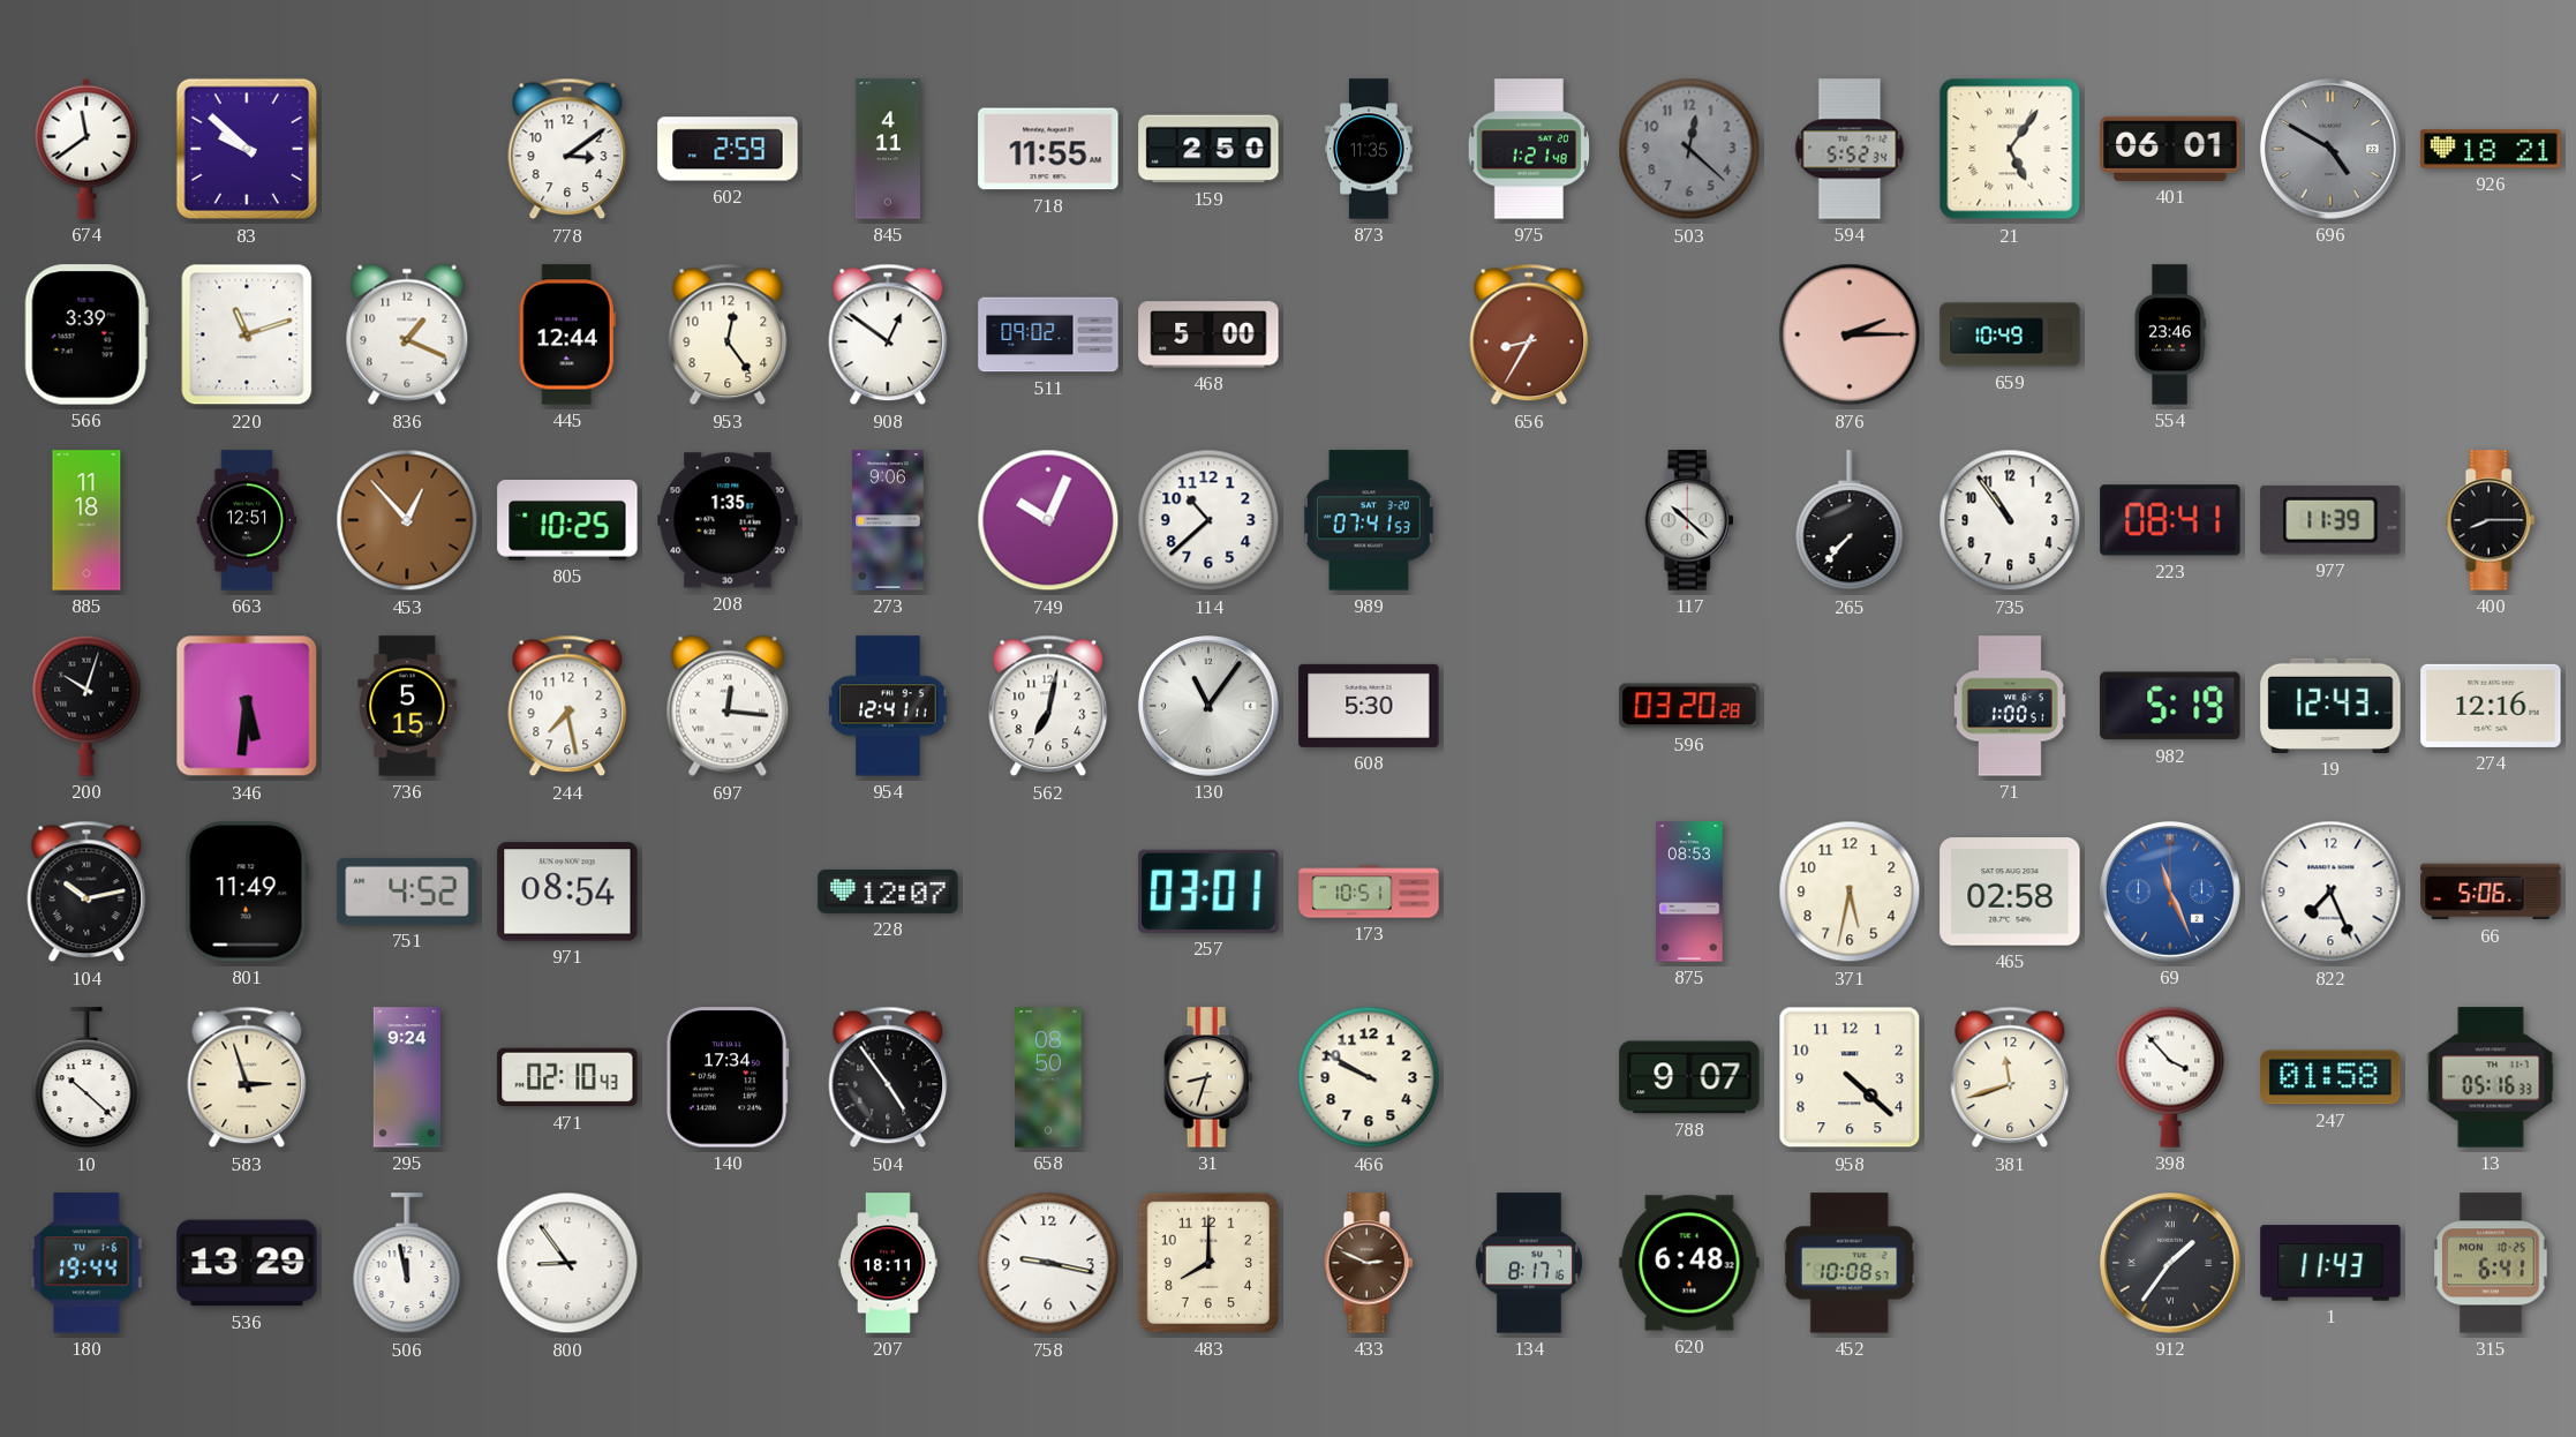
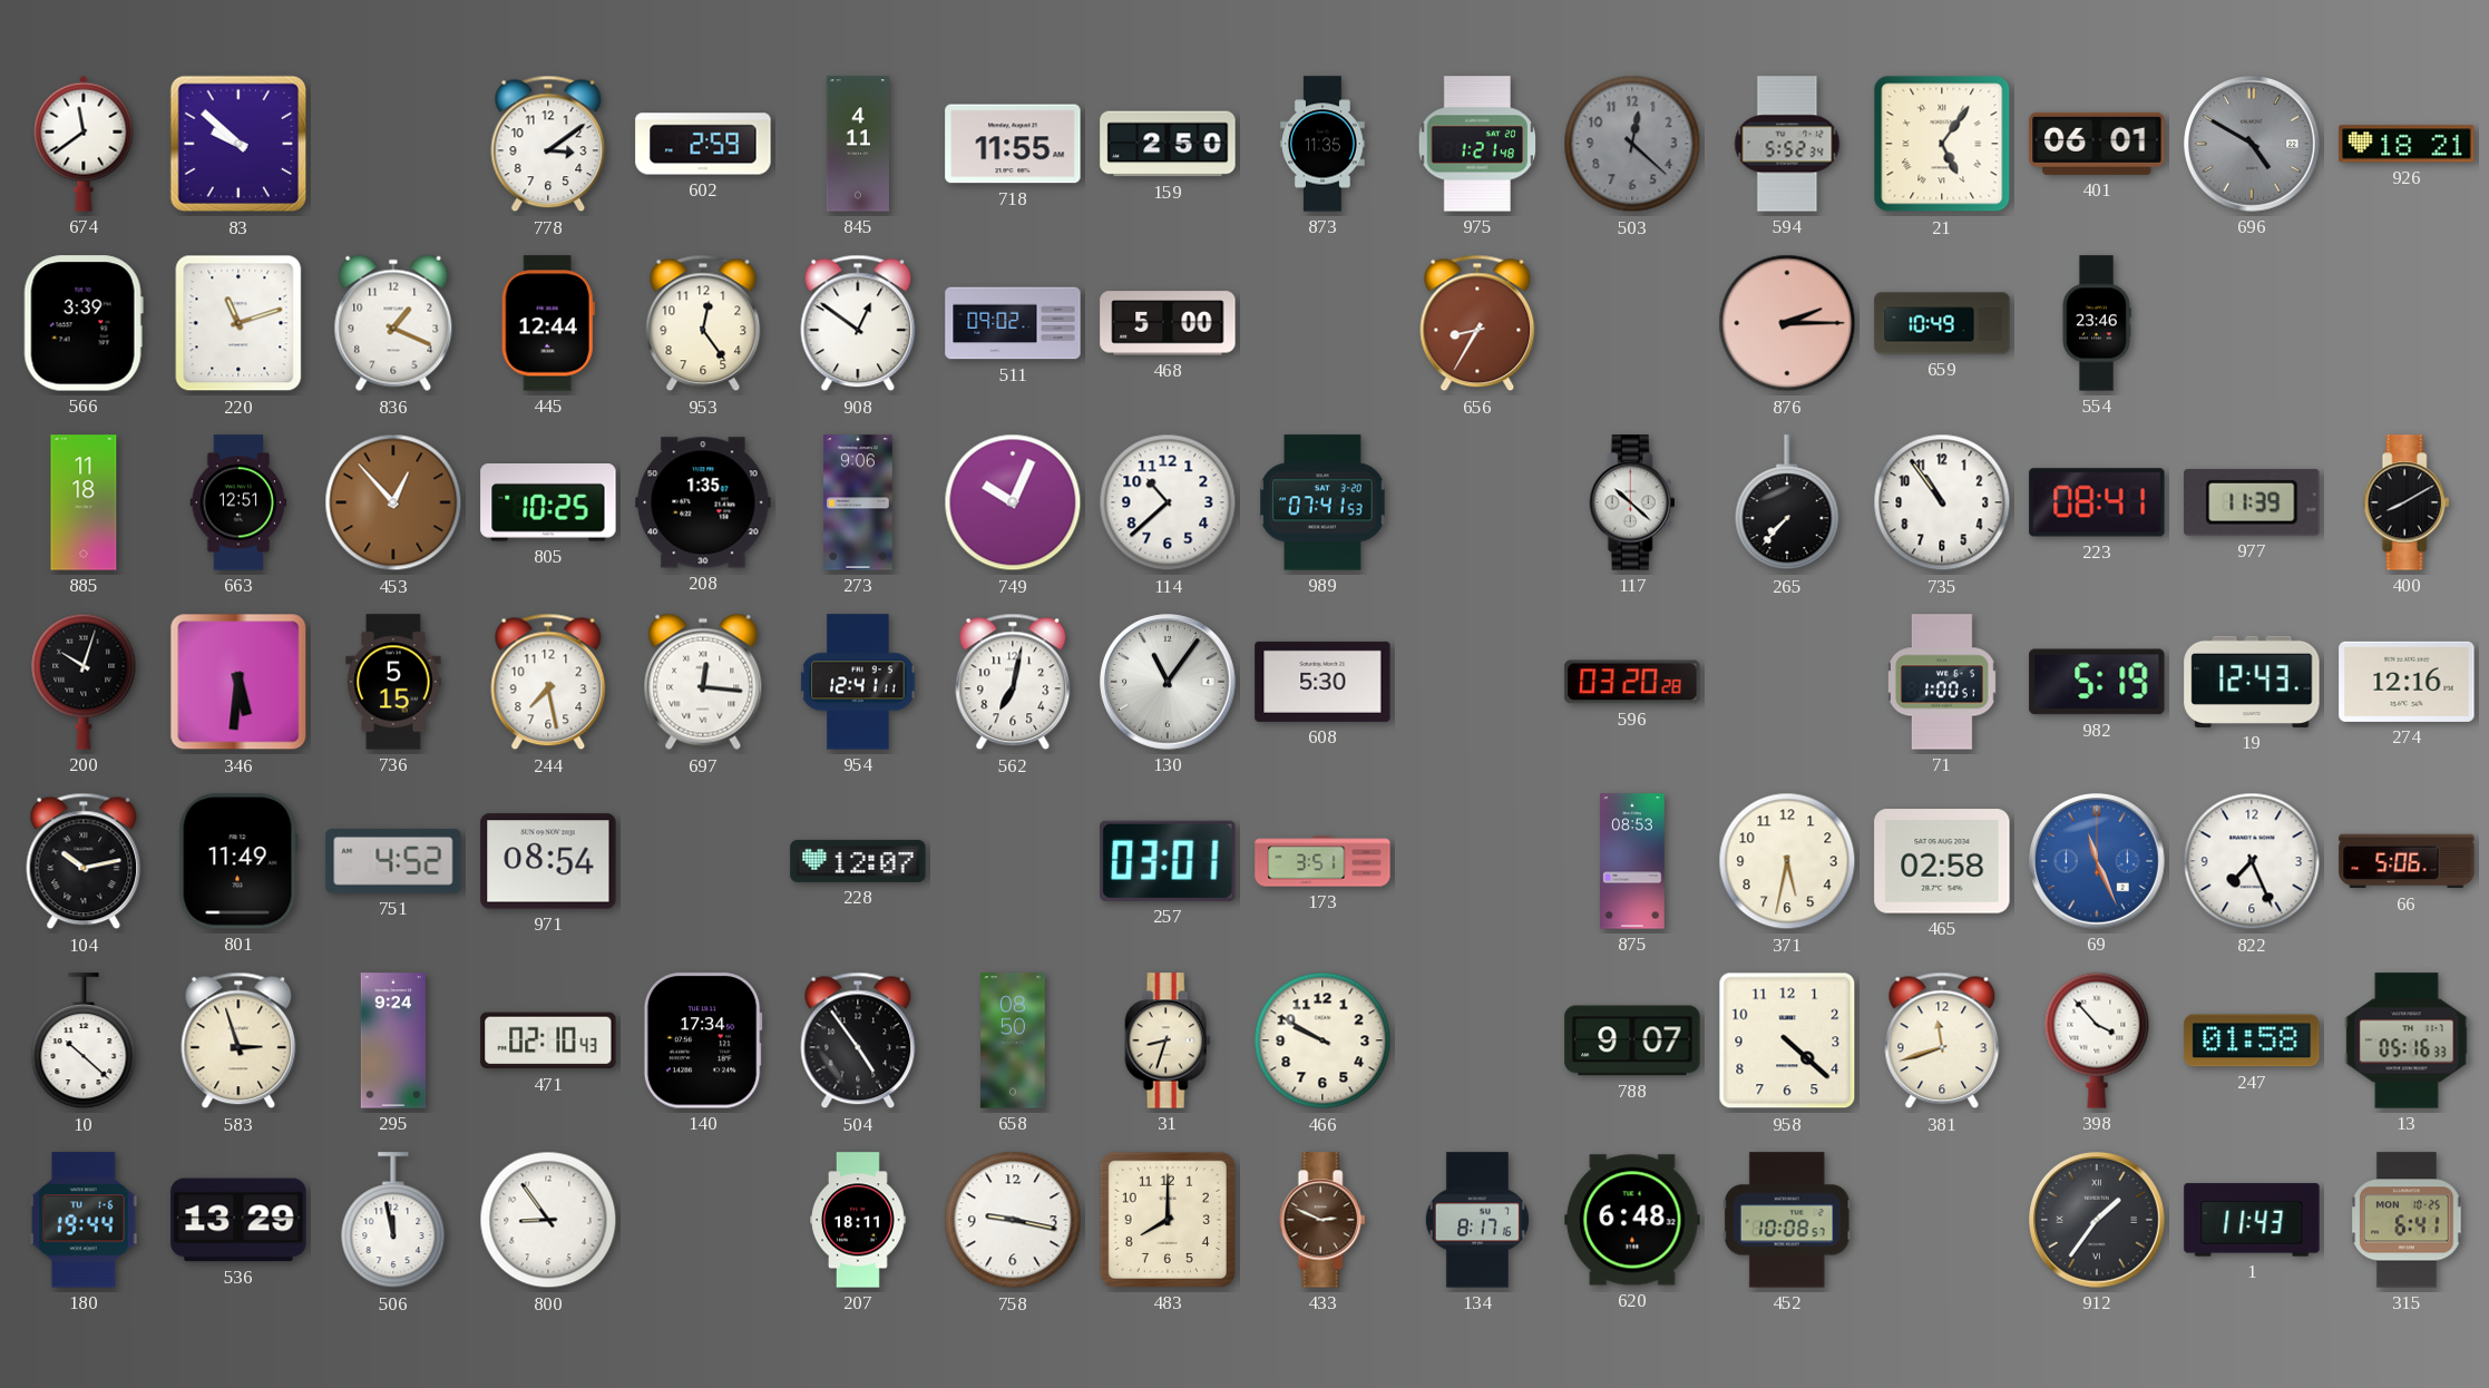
400: 8:15 -> 8:10
173: 10:51 -> 3:51
